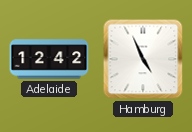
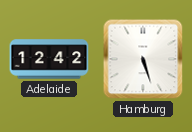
Hamburg: 4:56 -> 5:27
